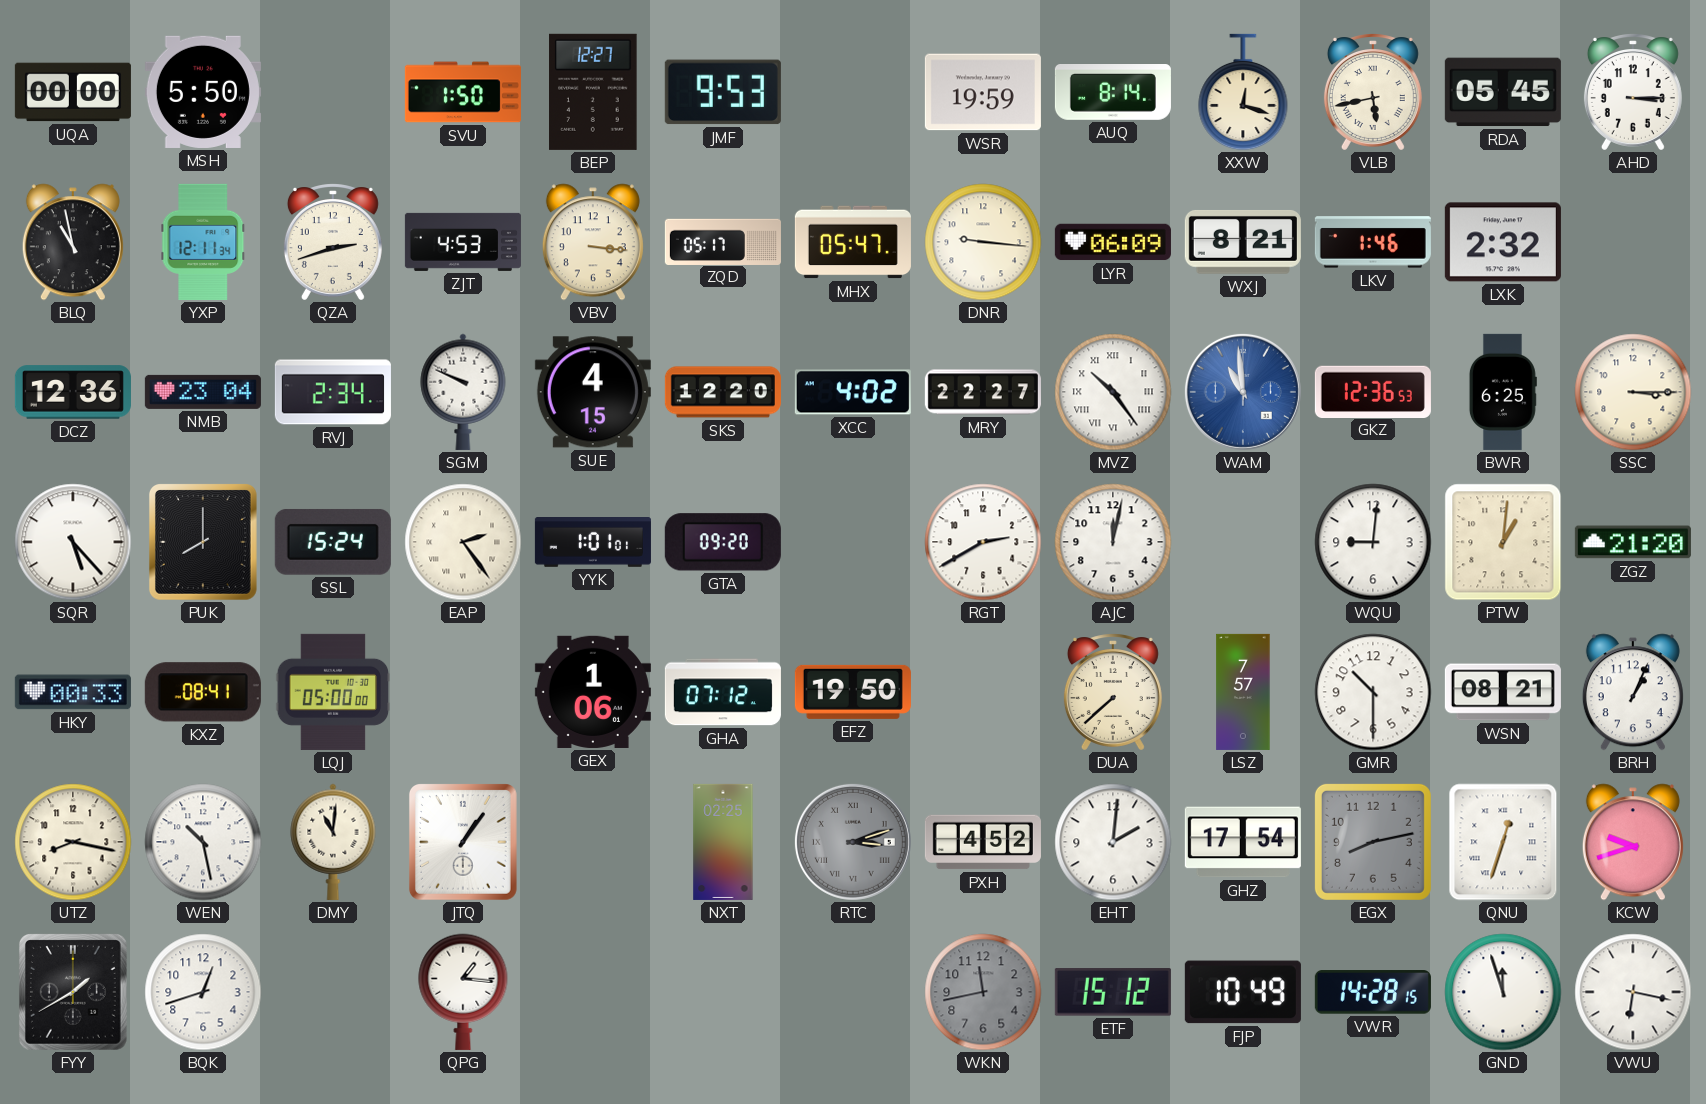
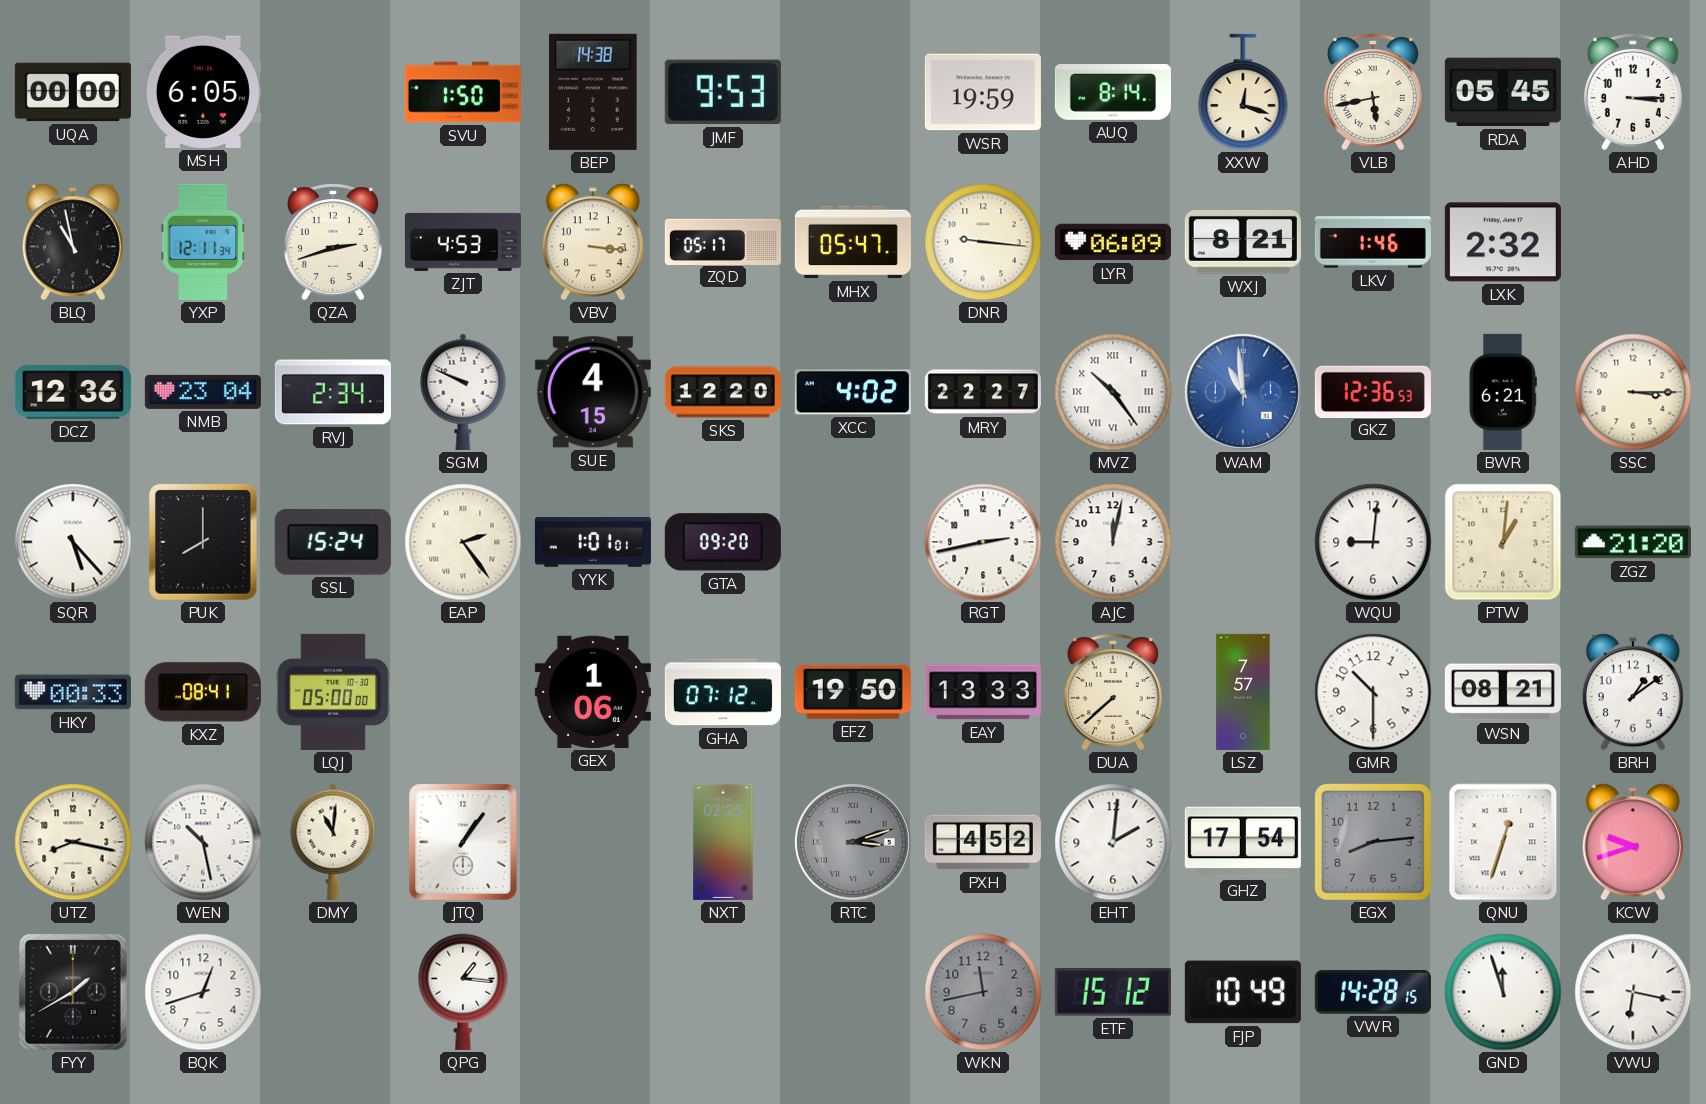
MSH: 5:50 -> 6:05
BEP: 12:27 -> 14:38
BWR: 6:25 -> 6:21
RGT: 2:40 -> 2:43
EAY: none -> 13:33
BRH: 1:04 -> 1:09
EGX: 8:13 -> 8:14
